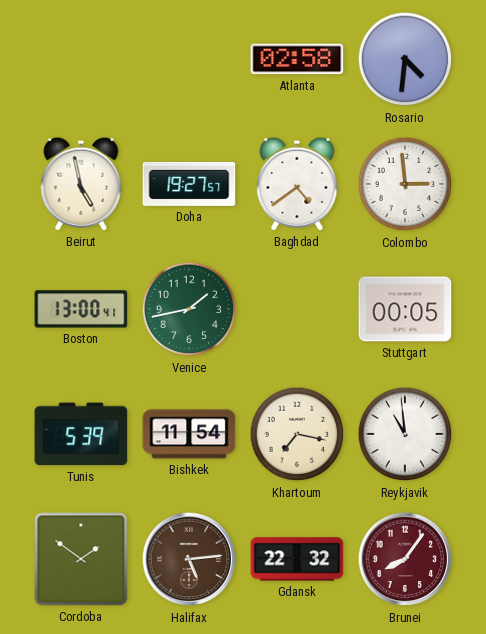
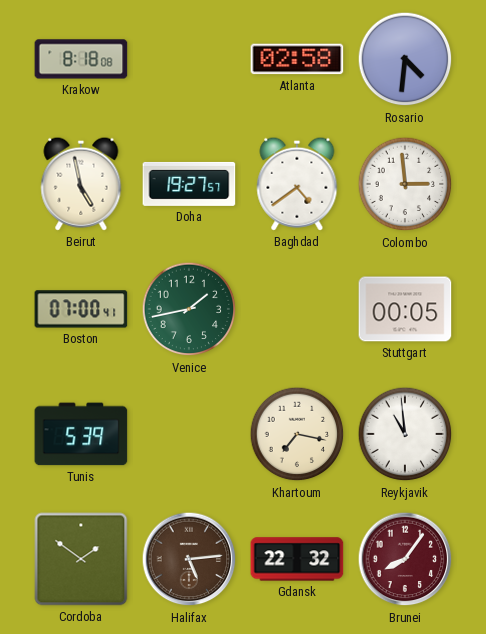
Krakow: none -> 8:18
Boston: 13:00 -> 07:00
Bishkek: 11:54 -> none
